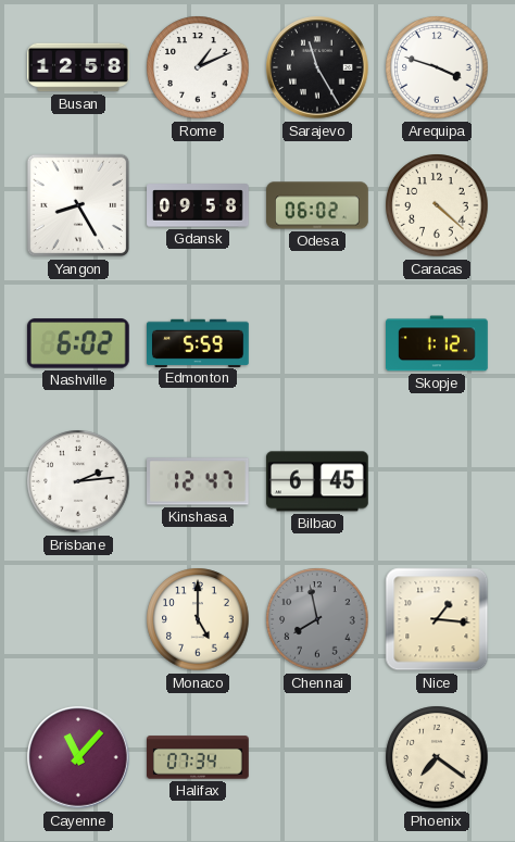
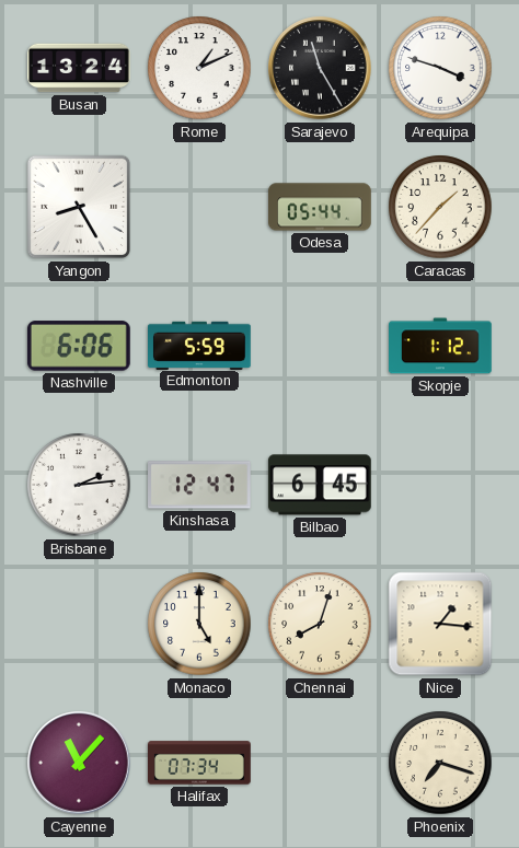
Busan: 12:58 -> 13:24
Gdansk: 09:58 -> none
Odesa: 06:02 -> 05:44
Caracas: 4:22 -> 1:37
Nashville: 6:02 -> 6:06
Chennai: 7:58 -> 8:03
Chennai dial: grey -> cream
Phoenix: 7:21 -> 7:18
